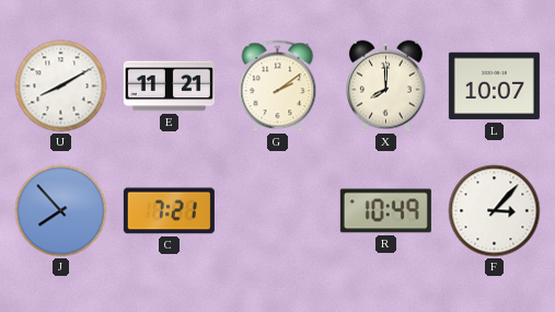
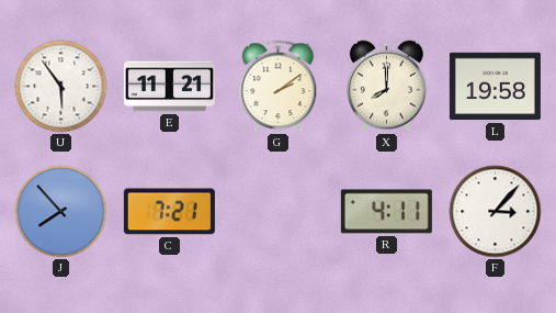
U: 8:10 -> 5:54
L: 10:07 -> 19:58
R: 10:49 -> 4:11
